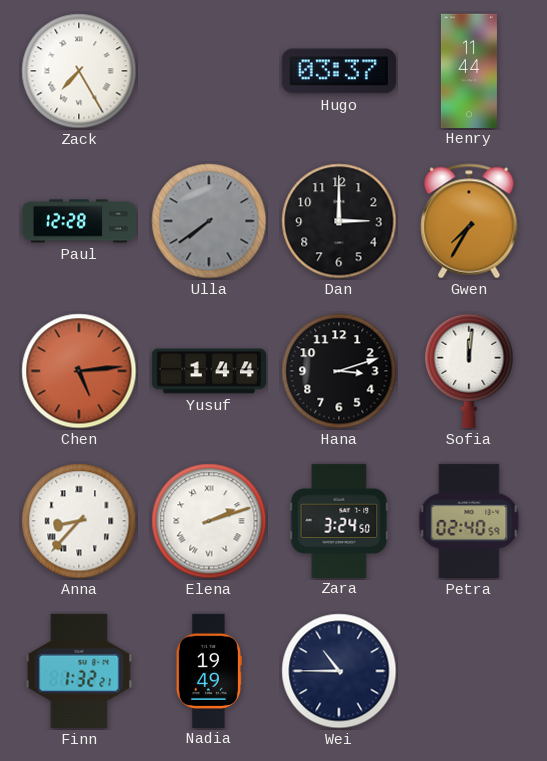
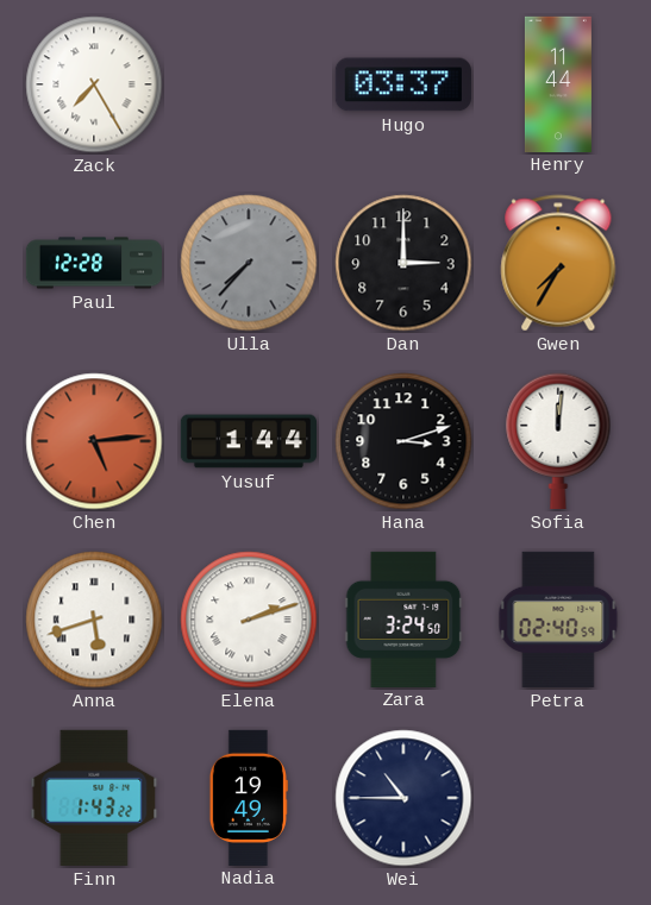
Ulla: 7:39 -> 7:37
Anna: 8:37 -> 5:42
Finn: 1:32 -> 1:43
